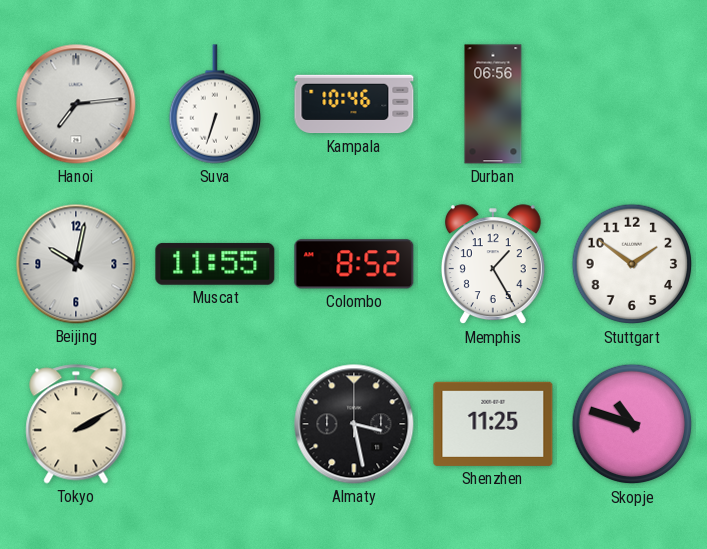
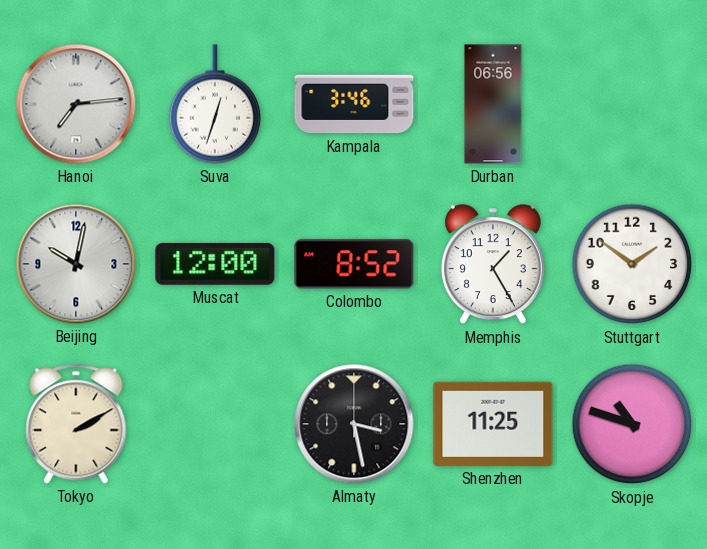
Suva: 6:33 -> 12:33
Kampala: 10:46 -> 3:46
Muscat: 11:55 -> 12:00
